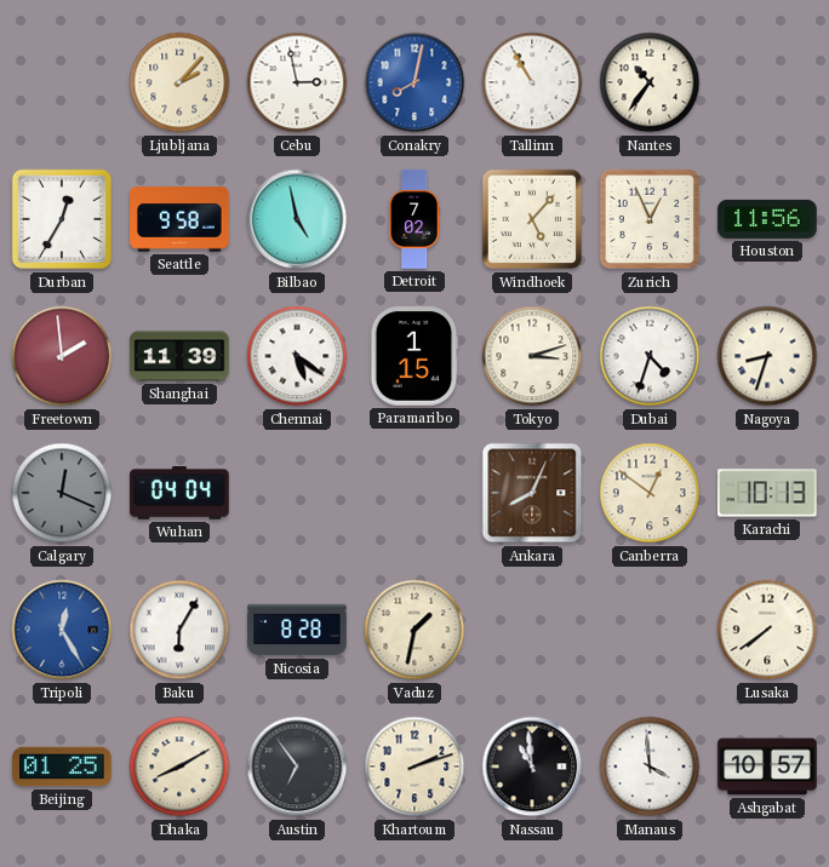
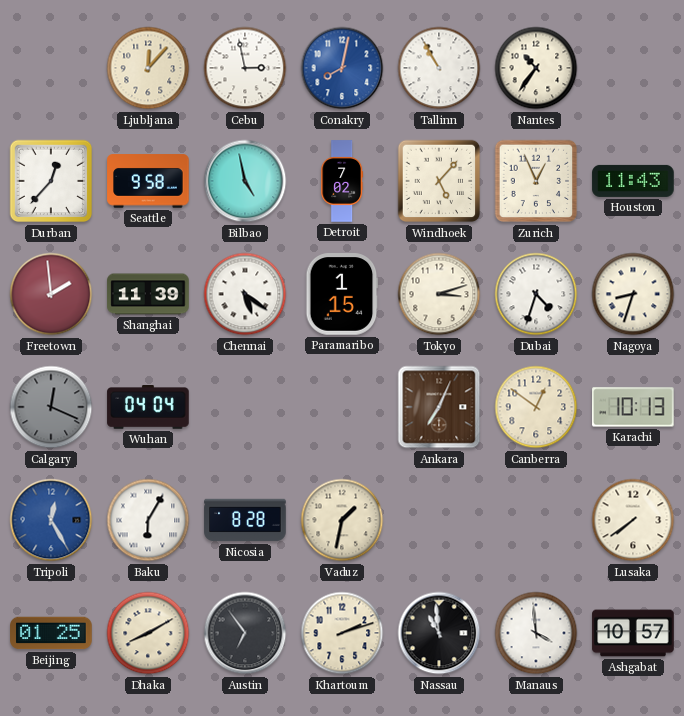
Ljubljana: 2:07 -> 12:07
Durban: 12:35 -> 12:37
Houston: 11:56 -> 11:43
Ankara: 8:04 -> 7:04
